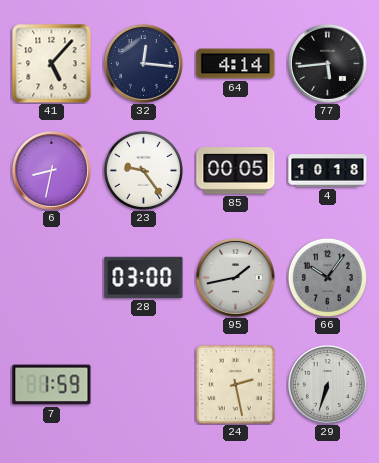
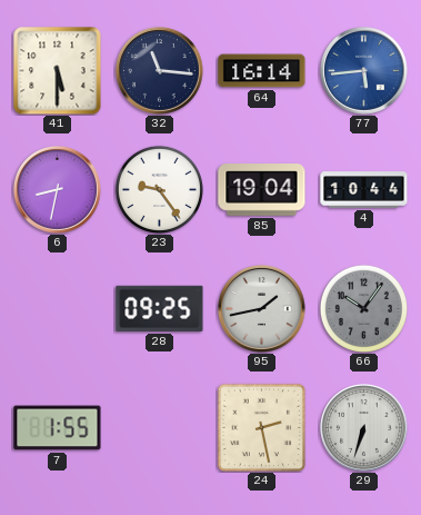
41: 5:07 -> 5:30
32: 12:16 -> 11:16
64: 4:14 -> 16:14
77 dial: black -> blue
85: 00:05 -> 19:04
4: 10:18 -> 10:44
28: 03:00 -> 09:25
7: 1:59 -> 1:55
